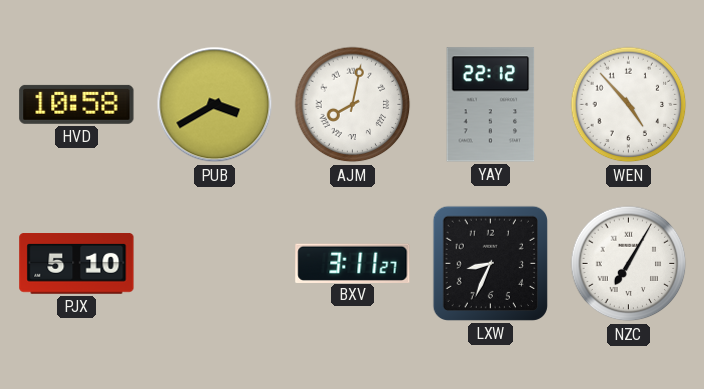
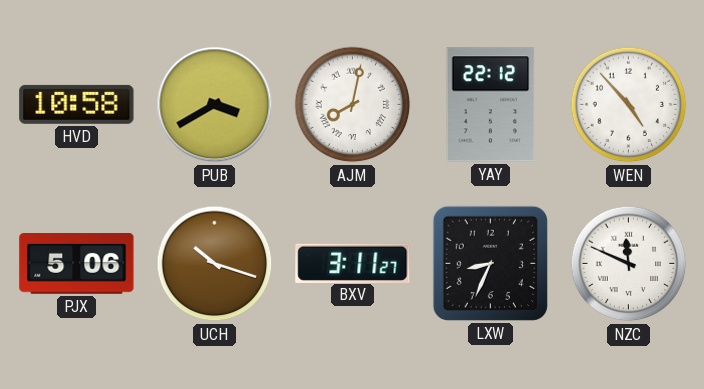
PJX: 5:10 -> 5:06
UCH: none -> 10:18
NZC: 7:05 -> 11:49
